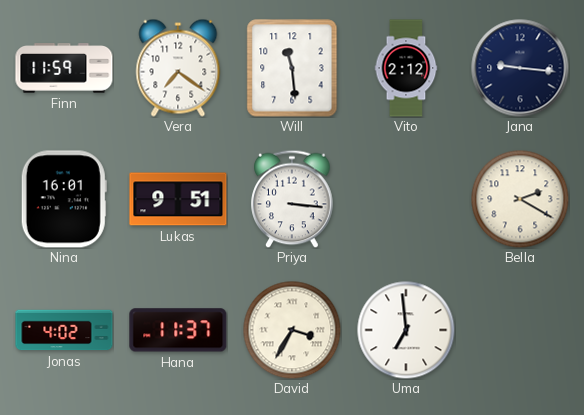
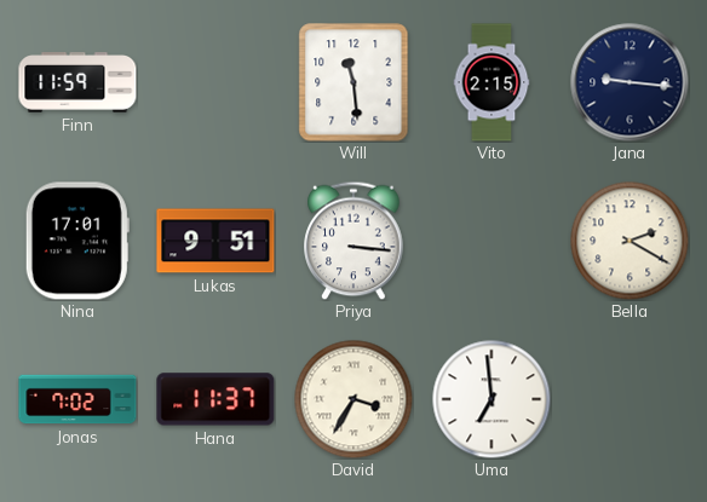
Vera: 7:21 -> none
Vito: 2:12 -> 2:15
Nina: 16:01 -> 17:01
Jonas: 4:02 -> 7:02
